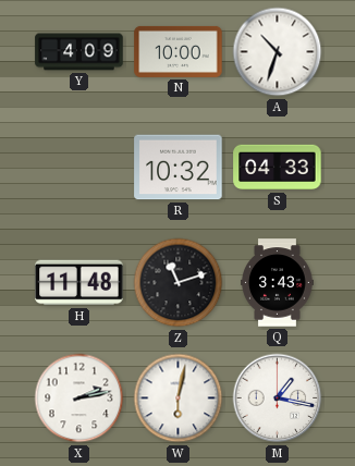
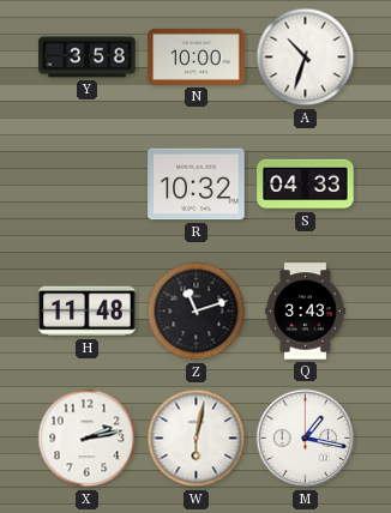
Y: 4:09 -> 3:58
